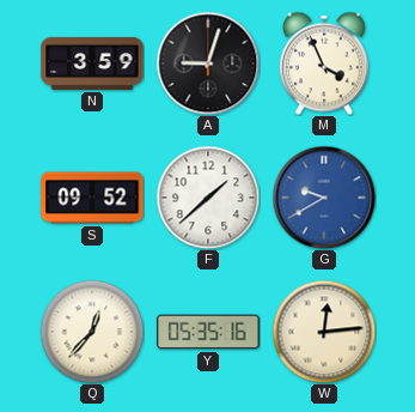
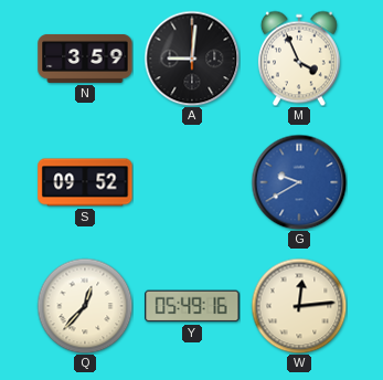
A: 9:03 -> 9:01
F: 1:38 -> none
Y: 05:35 -> 05:49
